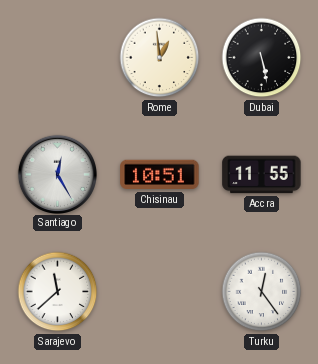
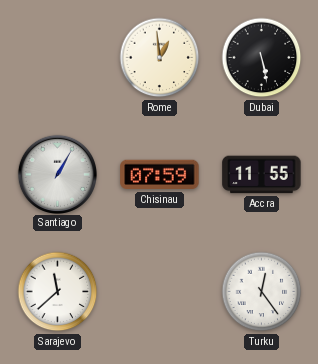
Santiago: 12:25 -> 1:05
Chisinau: 10:51 -> 07:59
